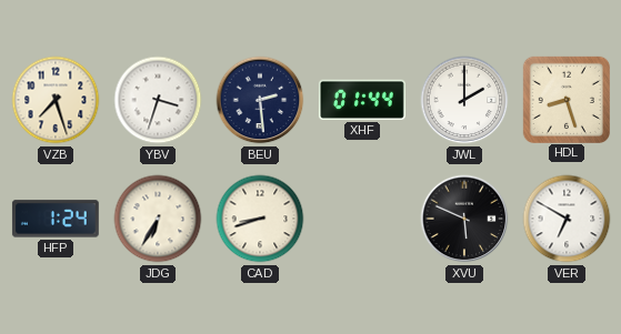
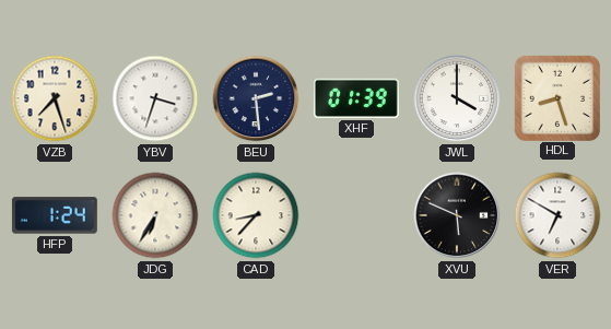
XHF: 01:44 -> 01:39
JWL: 2:00 -> 4:00
CAD: 8:42 -> 8:37
